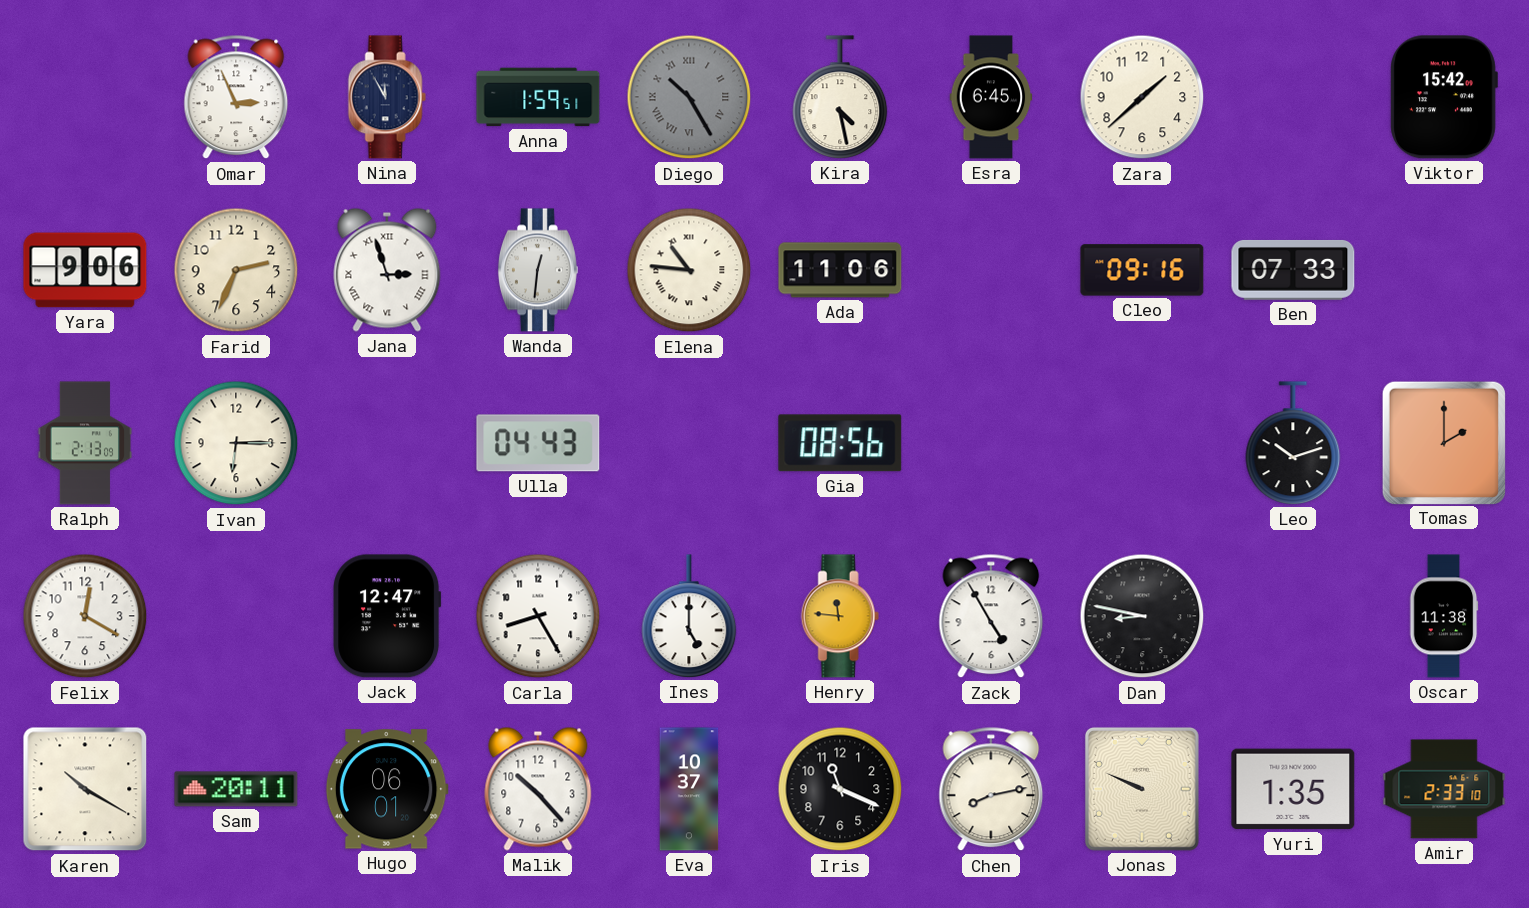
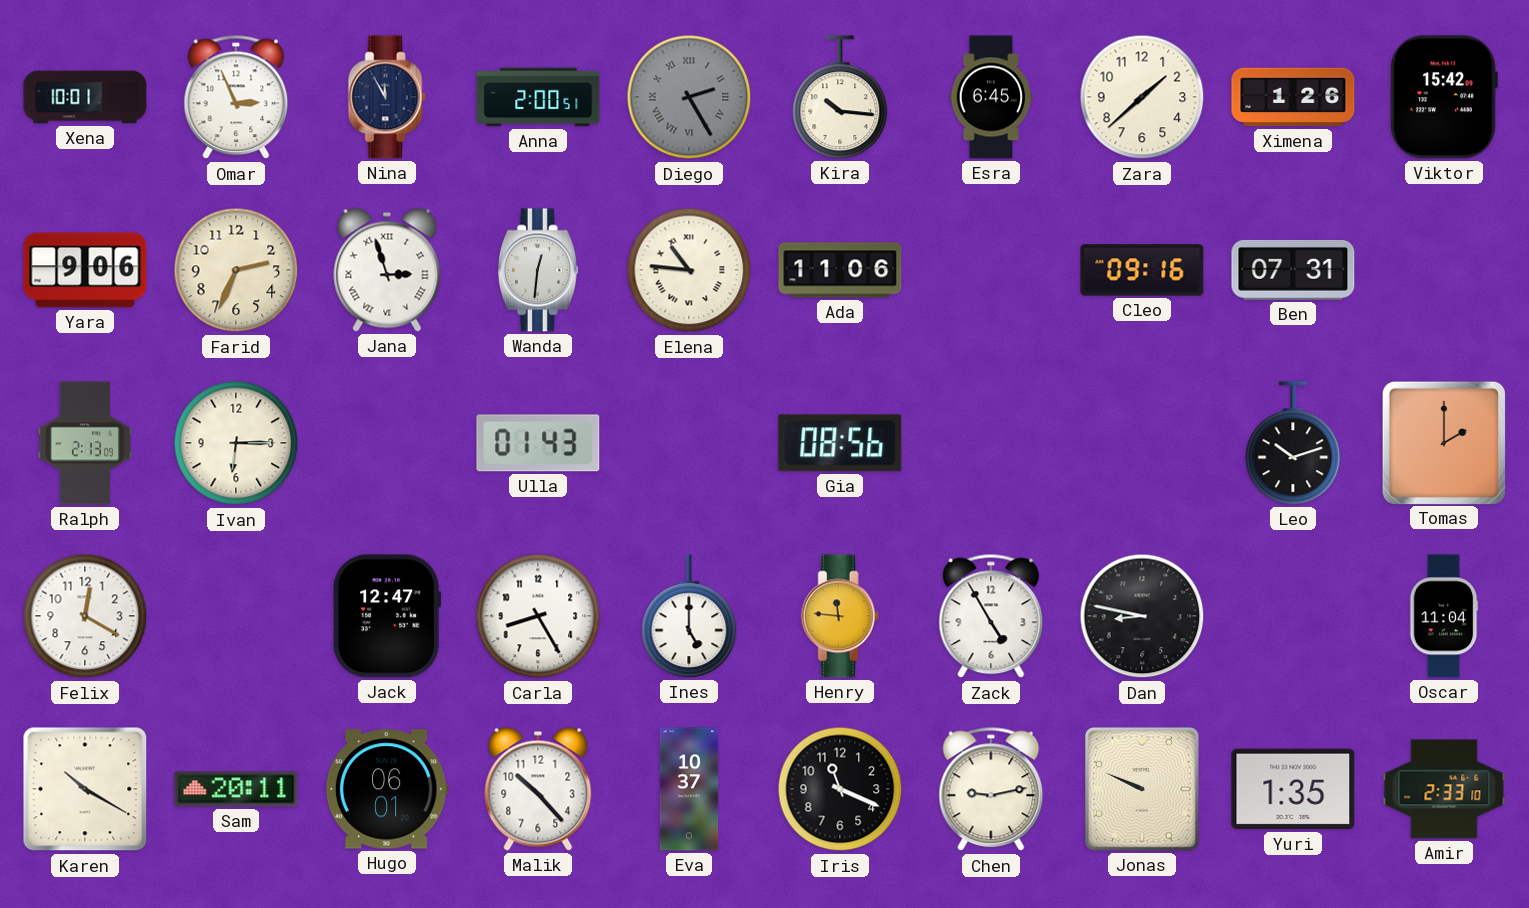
Xena: none -> 10:01
Anna: 1:59 -> 2:00
Diego: 10:25 -> 2:25
Kira: 4:28 -> 10:16
Ximena: none -> 1:26
Ben: 07:33 -> 07:31
Ulla: 04:43 -> 01:43
Oscar: 11:38 -> 11:04
Chen: 8:13 -> 9:13
